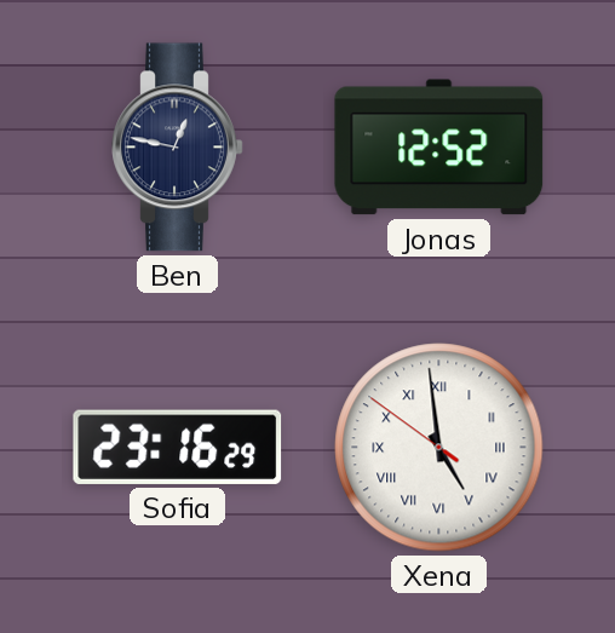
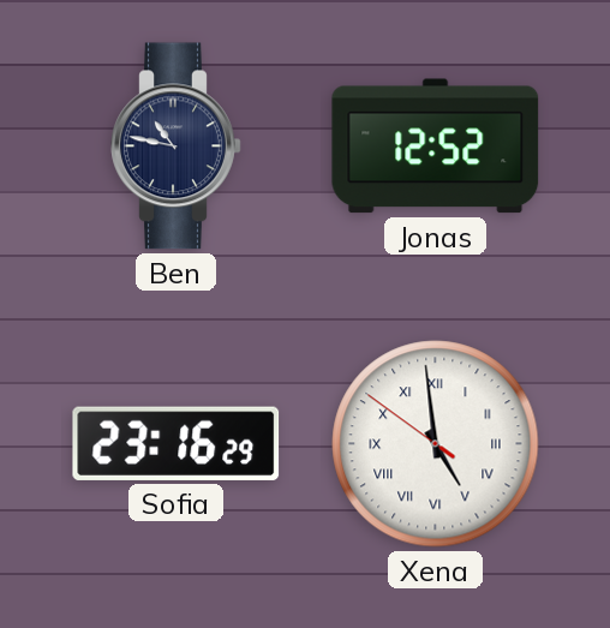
Ben: 12:47 -> 10:47
